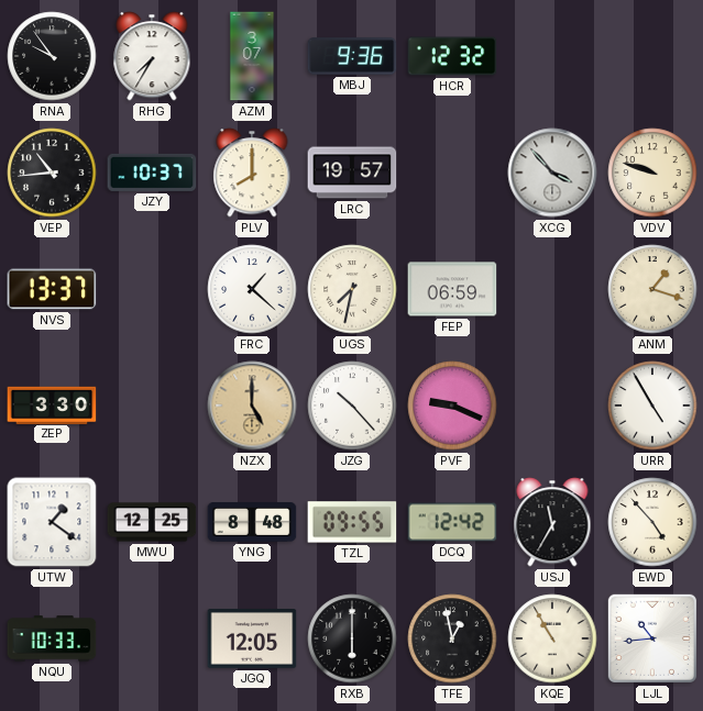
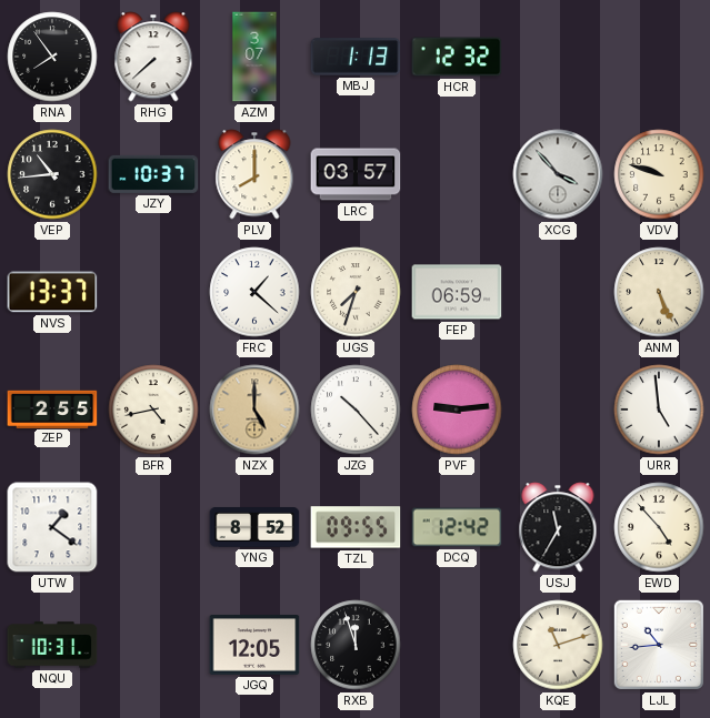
RNA: 9:54 -> 7:54
RHG: 7:35 -> 7:38
MBJ: 9:36 -> 1:13
LRC: 19:57 -> 03:57
UGS: 7:32 -> 7:33
ANM: 1:18 -> 5:26
ZEP: 3:30 -> 2:55
BFR: none -> 4:43
PVF: 9:19 -> 9:14
URR: 4:55 -> 4:59
MWU: 12:25 -> none
YNG: 8:48 -> 8:52
NQU: 10:33 -> 10:31
RXB: 6:00 -> 11:57
TFE: 12:58 -> none
KQE: 10:55 -> 11:12
